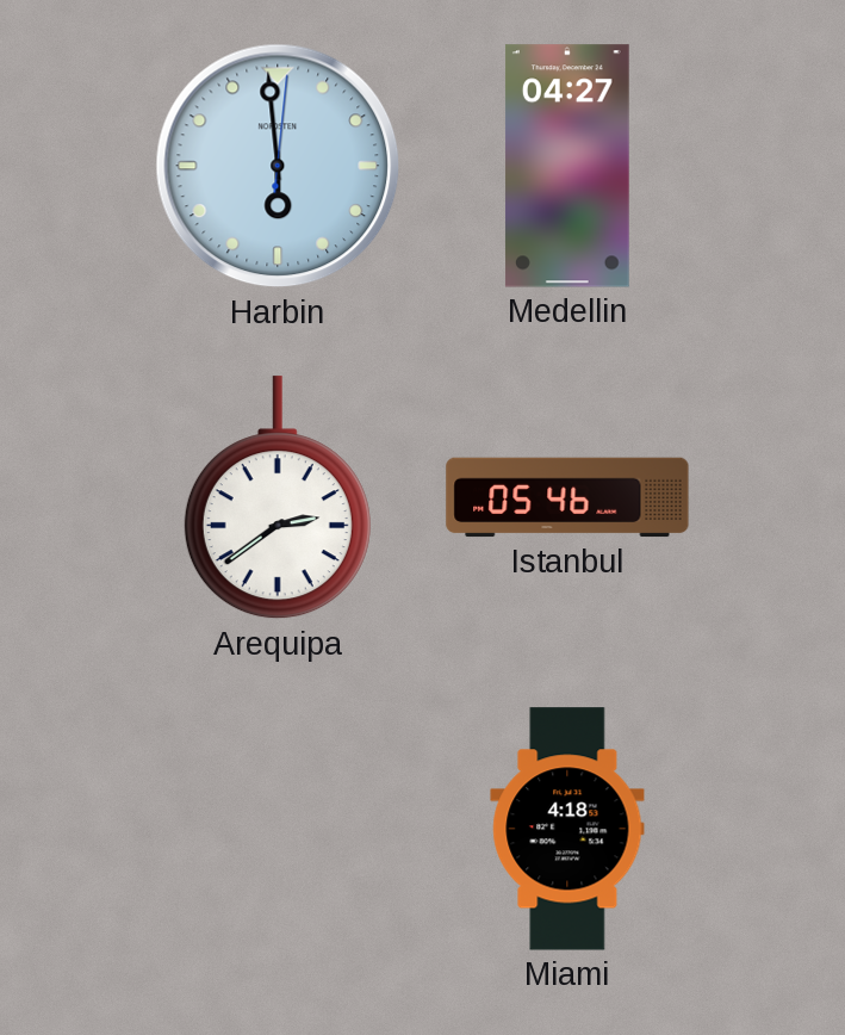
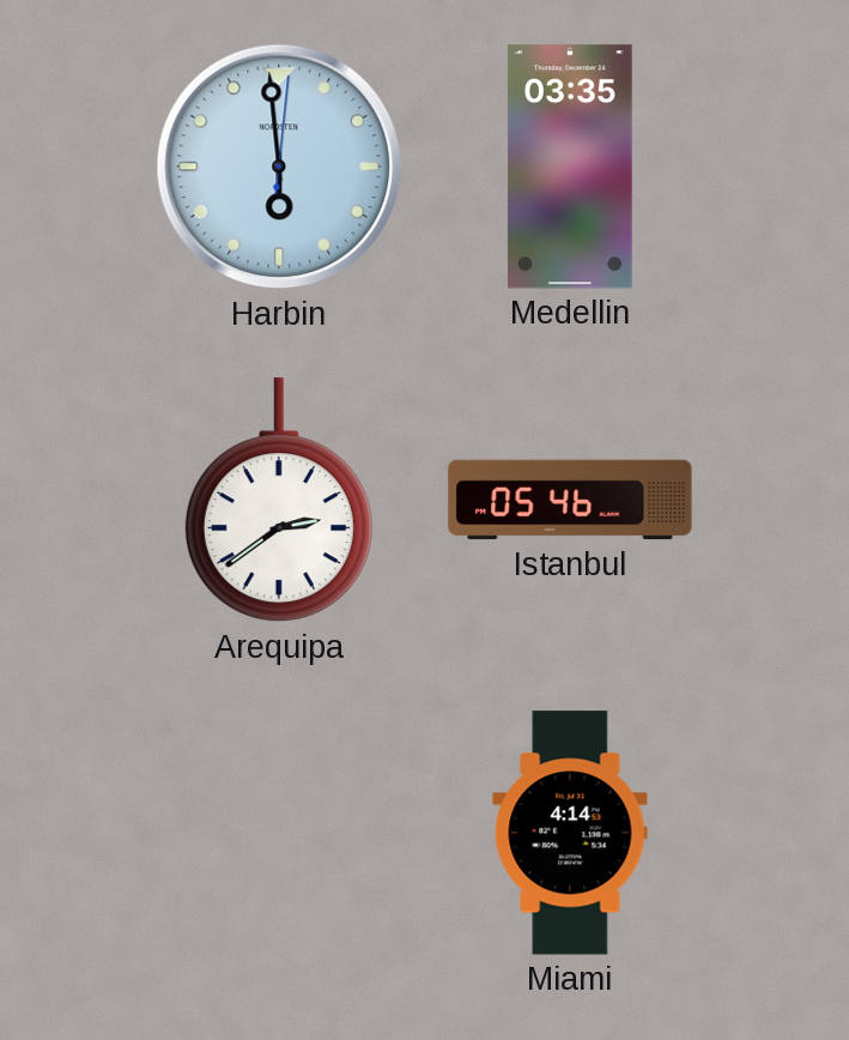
Medellin: 04:27 -> 03:35
Miami: 4:18 -> 4:14
